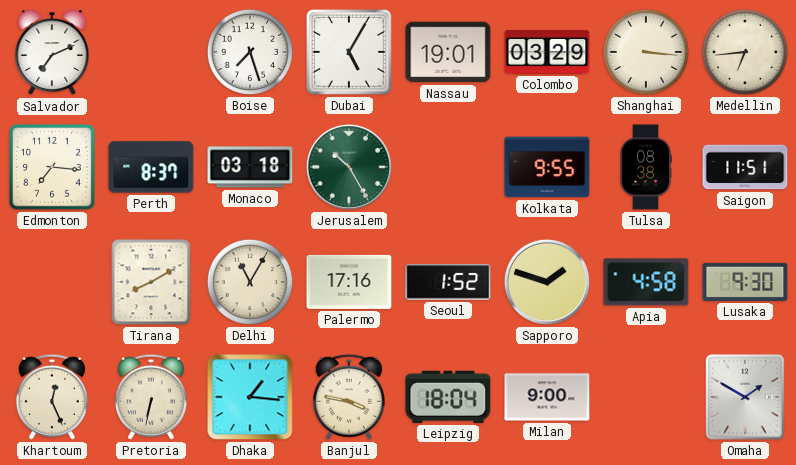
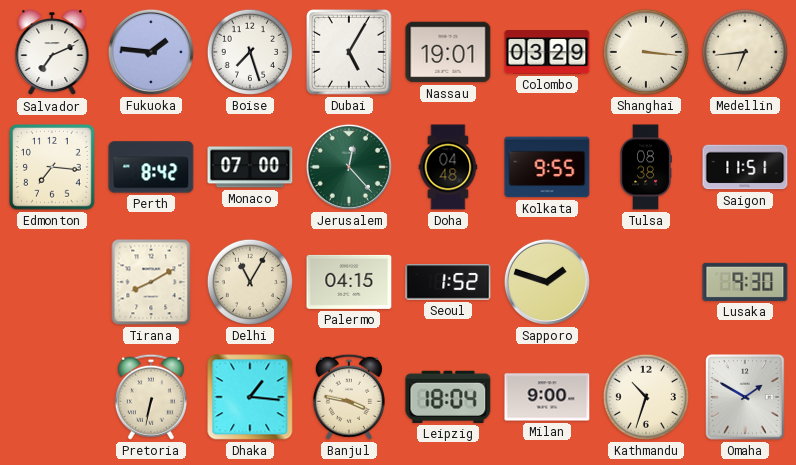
Fukuoka: none -> 1:46
Perth: 8:37 -> 8:42
Monaco: 03:18 -> 07:00
Jerusalem: 10:25 -> 12:23
Doha: none -> 04:48
Palermo: 17:16 -> 04:15
Apia: 4:58 -> none
Khartoum: 12:26 -> none
Kathmandu: none -> 10:33
